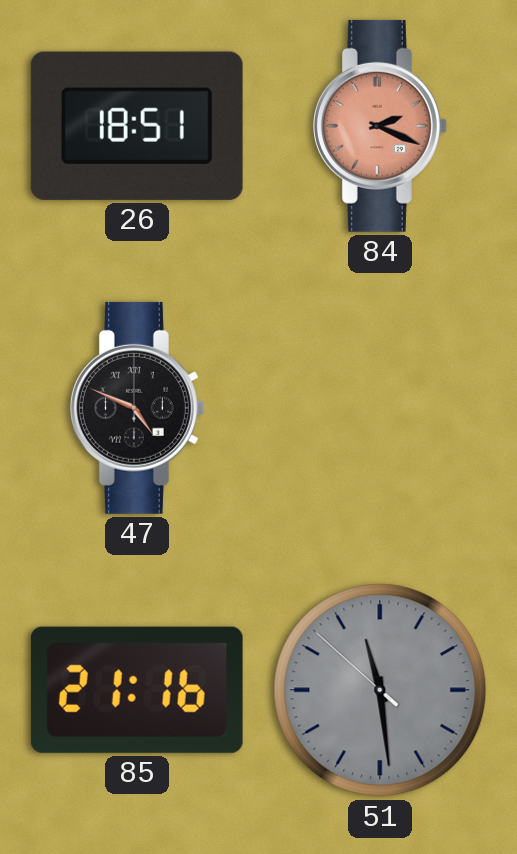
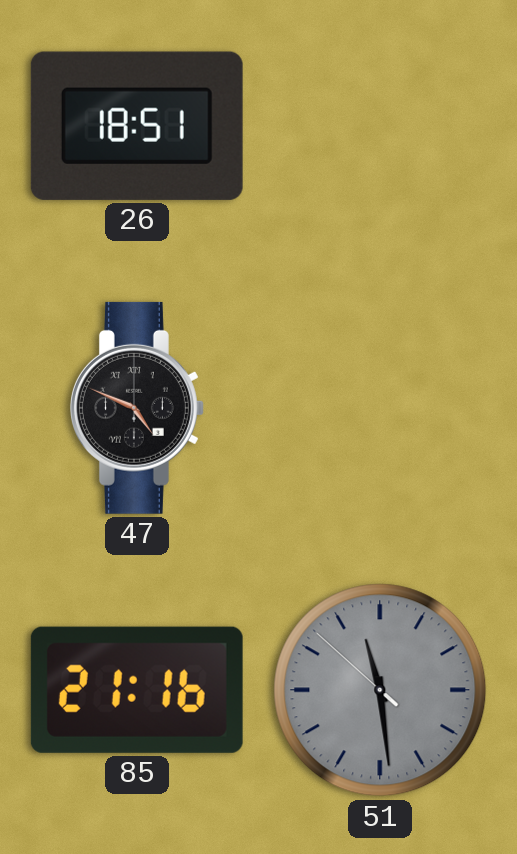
84: 2:19 -> none
